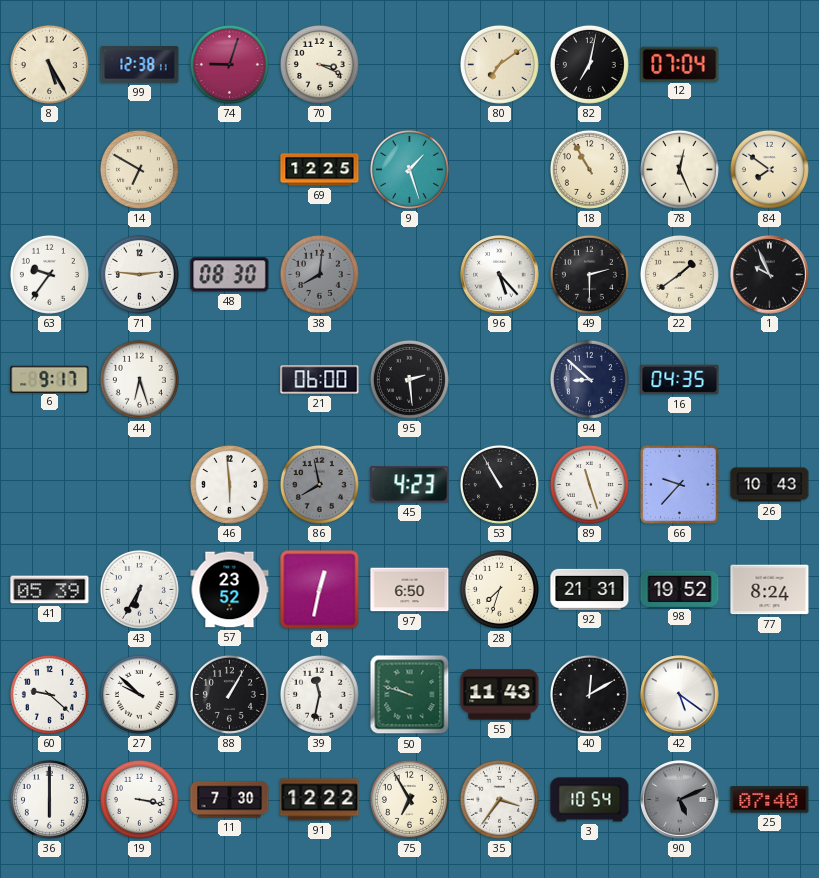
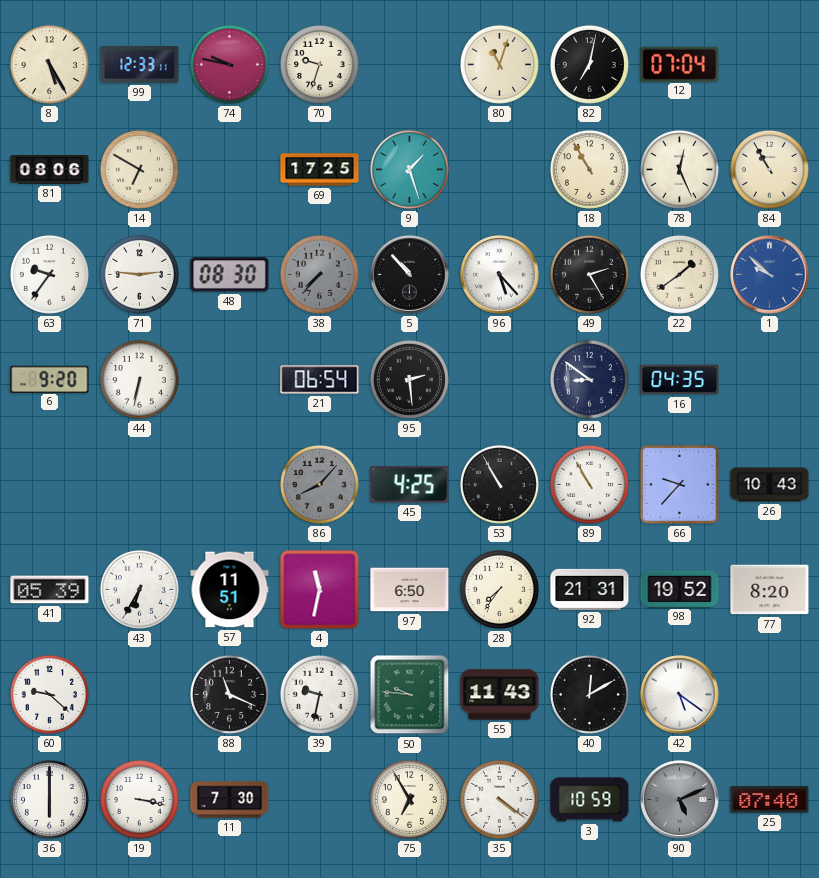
99: 12:38 -> 12:33
74: 9:03 -> 9:47
70: 3:19 -> 9:33
80: 7:09 -> 11:03
81: none -> 08:06
69: 12:25 -> 17:25
84: 7:51 -> 10:55
38: 8:01 -> 7:37
5: none -> 10:53
49: 2:30 -> 2:25
1: 9:56 -> 9:52
1 dial: black -> blue
6: 9:17 -> 9:20
44: 6:27 -> 6:32
21: 06:00 -> 06:54
94: 8:52 -> 8:51
46: 5:59 -> none
86: 7:58 -> 8:07
45: 4:23 -> 4:25
89: 11:27 -> 10:55
57: 23:52 -> 11:51
4: 12:32 -> 11:32
28: 7:33 -> 7:36
77: 8:24 -> 8:20
27: 9:52 -> none
88: 1:05 -> 11:19
39: 11:32 -> 9:32
50: 9:48 -> 9:46
91: 12:22 -> none
35: 3:36 -> 4:21
3: 10:54 -> 10:59
